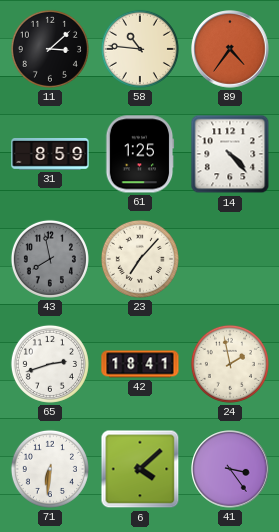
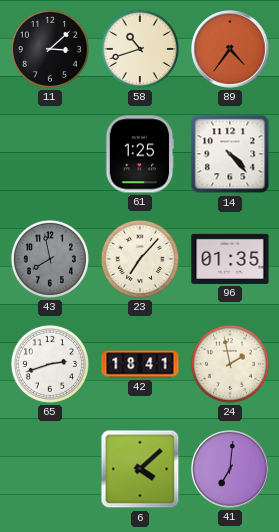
58: 10:46 -> 10:42
31: 8:59 -> none
96: none -> 01:35
71: 6:31 -> none
41: 3:24 -> 7:01
